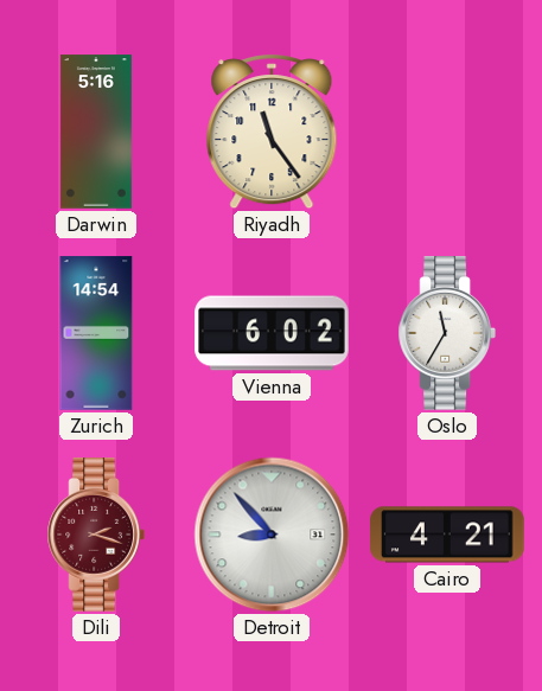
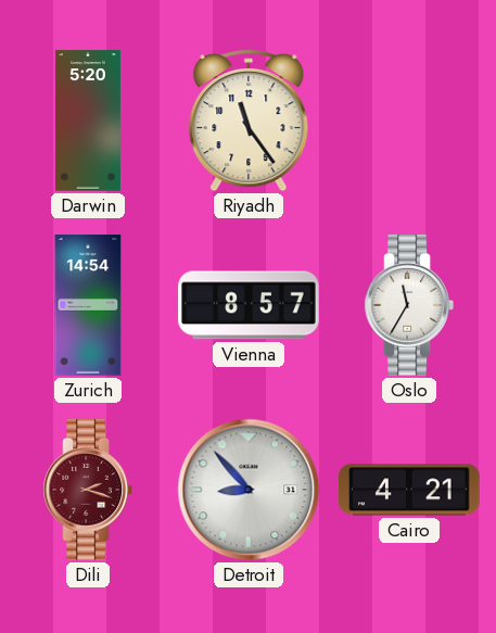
Darwin: 5:16 -> 5:20
Vienna: 6:02 -> 8:57
